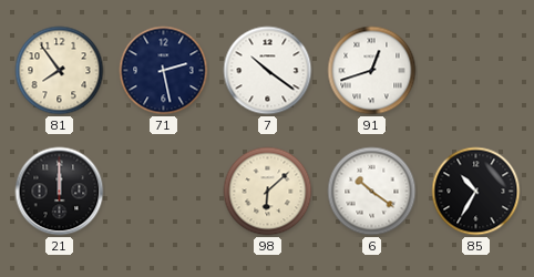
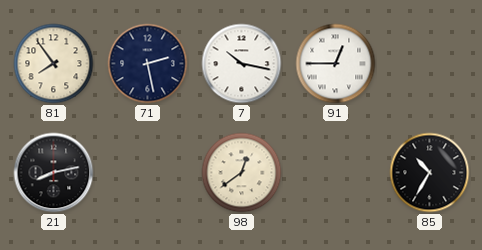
7: 10:21 -> 10:17
91: 12:42 -> 12:45
21: 12:00 -> 8:13
98: 6:08 -> 12:39
6: 10:21 -> none
